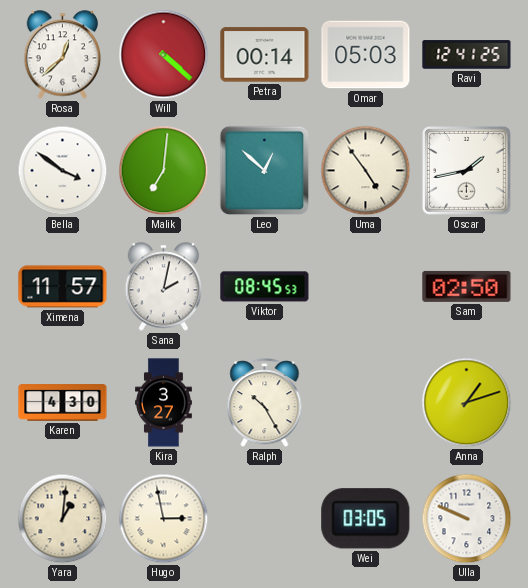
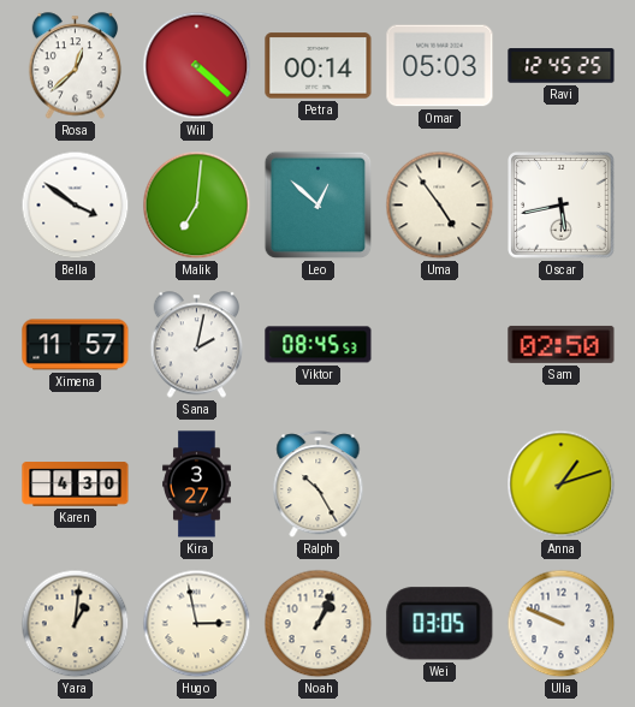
Ravi: 12:41 -> 12:45
Oscar: 1:43 -> 5:43
Noah: none -> 1:04
